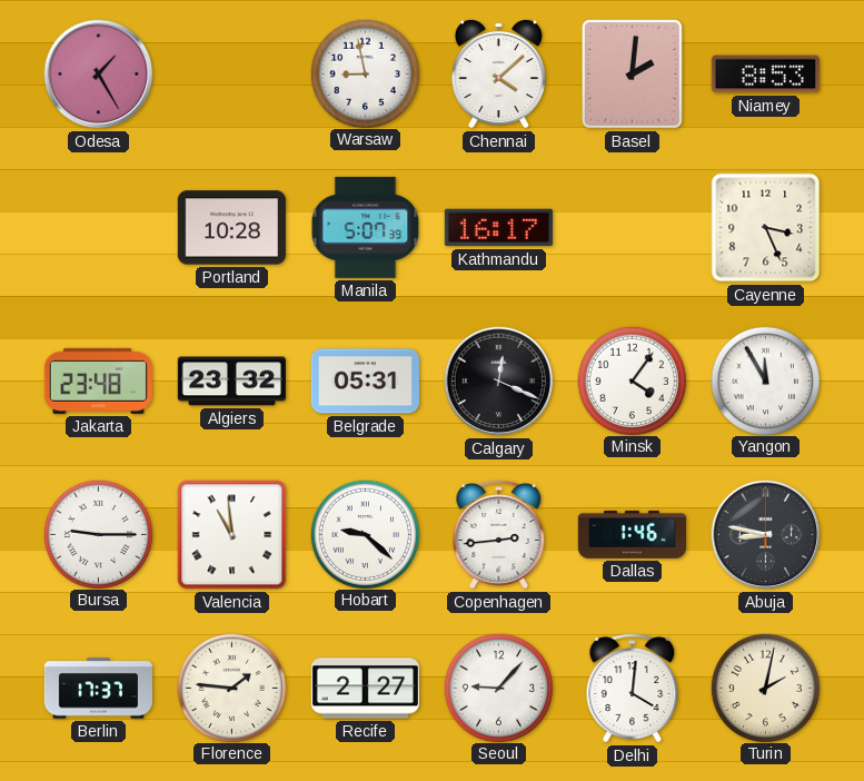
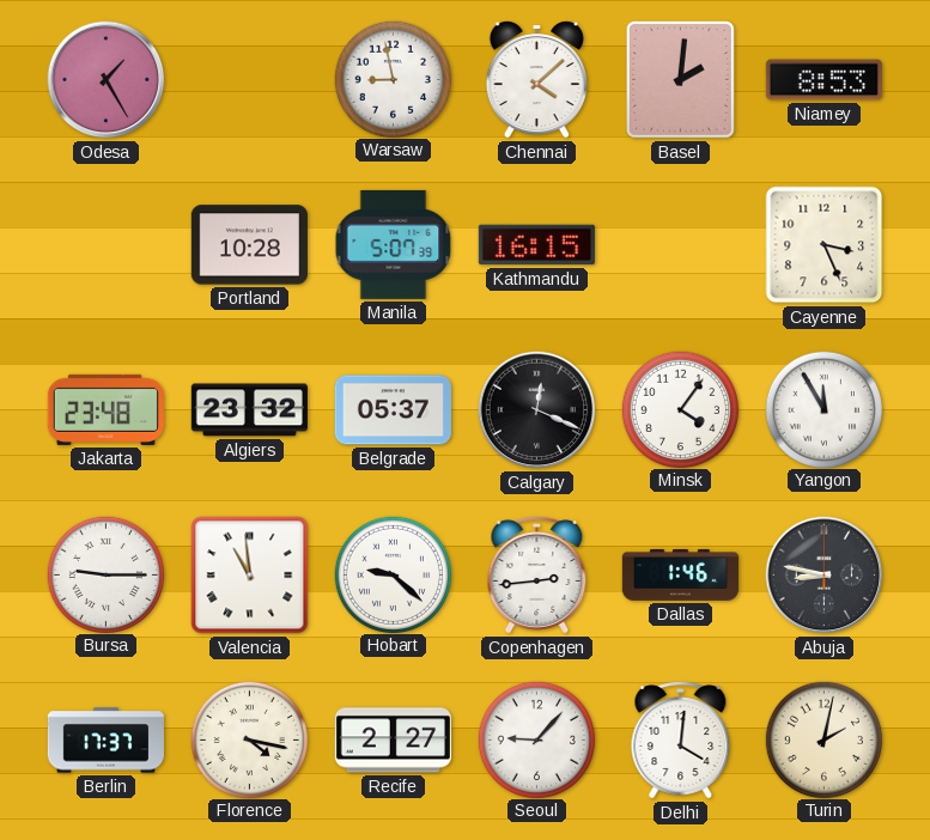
Kathmandu: 16:17 -> 16:15
Belgrade: 05:31 -> 05:37
Florence: 1:46 -> 4:17
